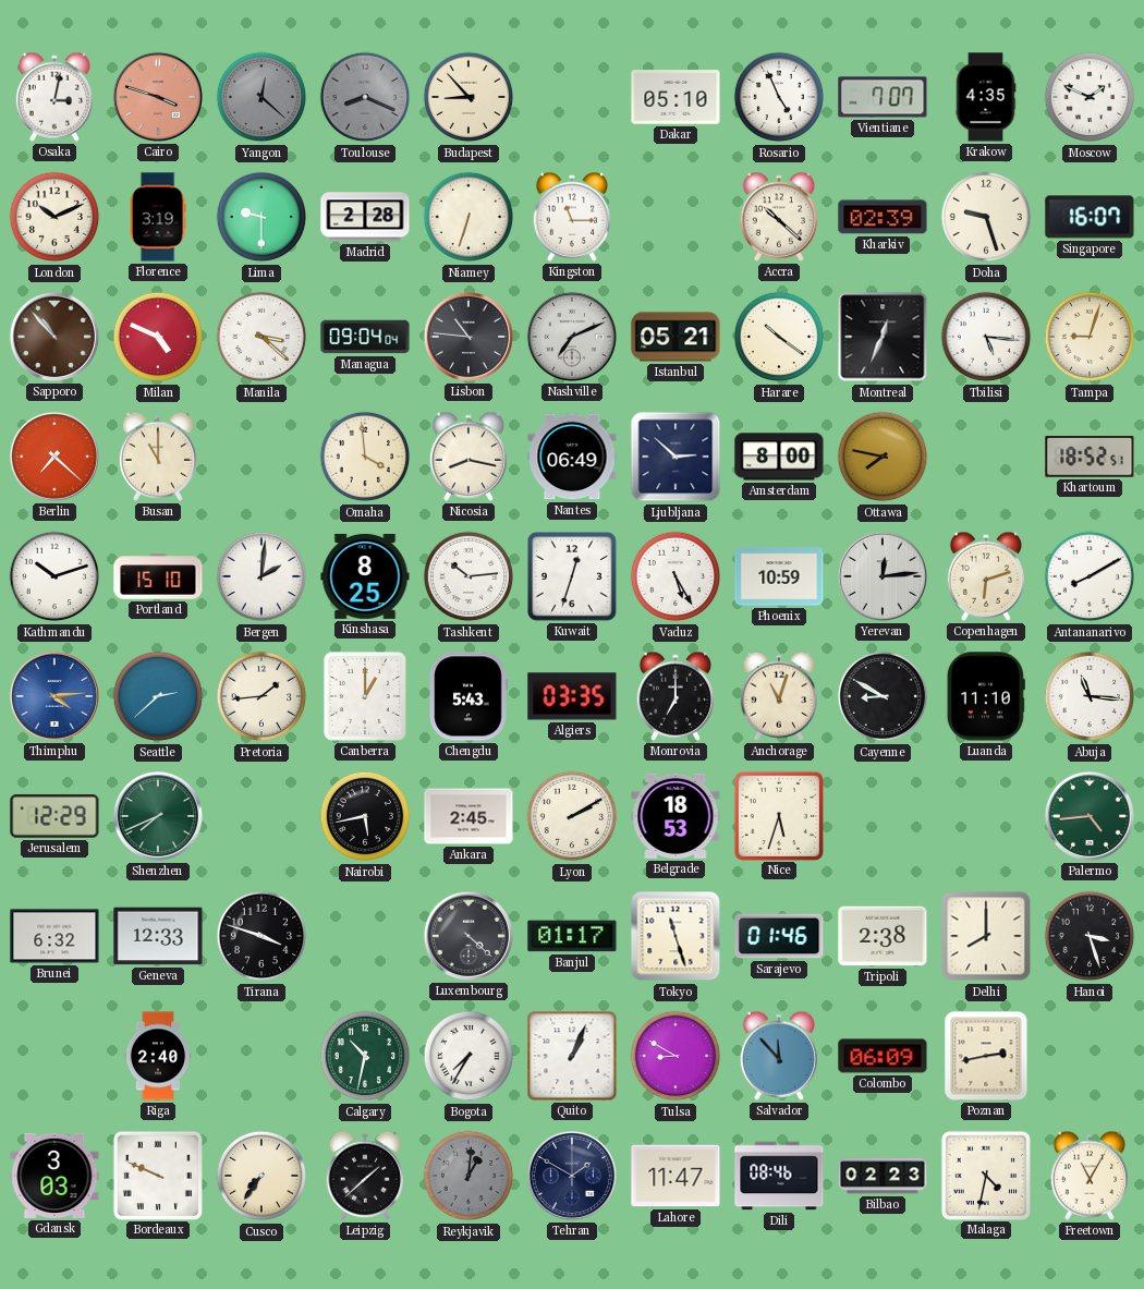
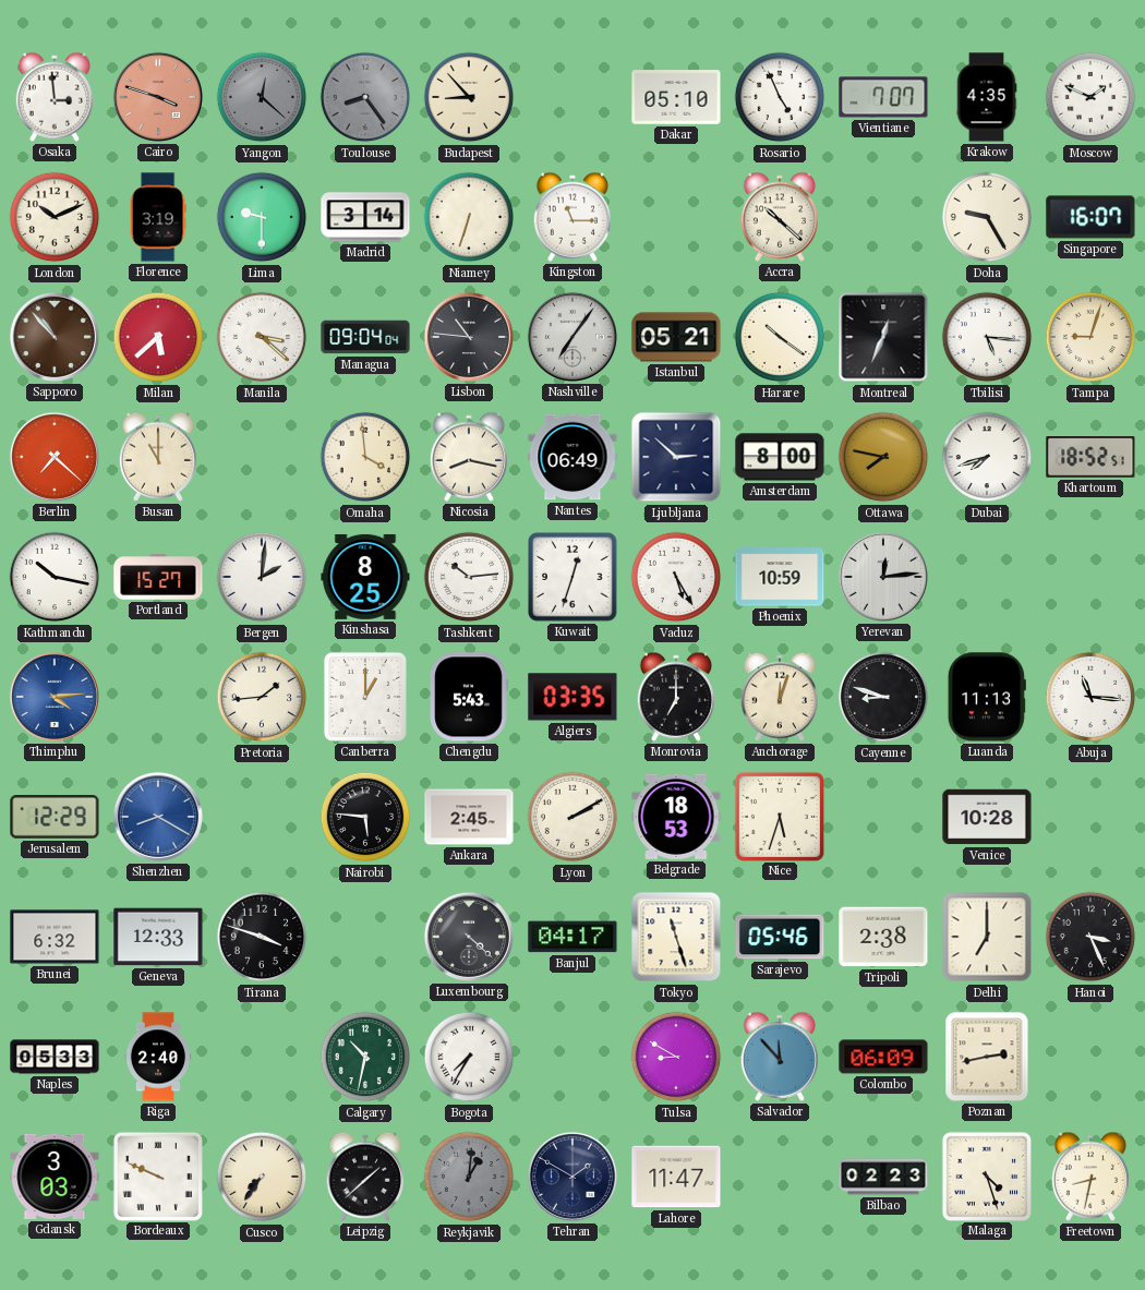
Osaka: 3:02 -> 2:59
Toulouse: 8:19 -> 8:24
Madrid: 2:28 -> 3:14
Kharkiv: 02:39 -> none
Doha: 9:27 -> 9:25
Milan: 4:49 -> 5:38
Nashville: 7:11 -> 7:06
Dubai: none -> 7:42
Kathmandu: 10:12 -> 10:17
Portland: 15:10 -> 15:27
Copenhagen: 6:12 -> none
Antananarivo: 8:10 -> none
Seattle: 2:38 -> none
Anchorage: 11:03 -> 12:03
Cayenne: 8:50 -> 8:48
Luanda: 11:10 -> 11:13
Shenzhen: 7:41 -> 8:20
Shenzhen dial: green -> blue
Nairobi: 5:43 -> 5:46
Venice: none -> 10:28
Palermo: 4:44 -> none
Banjul: 01:17 -> 04:17
Sarajevo: 01:46 -> 05:46
Delhi: 8:00 -> 7:00
Hanoi: 3:27 -> 3:26
Naples: none -> 05:33
Quito: 1:04 -> none
Dili: 08:46 -> none
Malaga: 4:32 -> 4:27
Freetown: 11:05 -> 8:32
